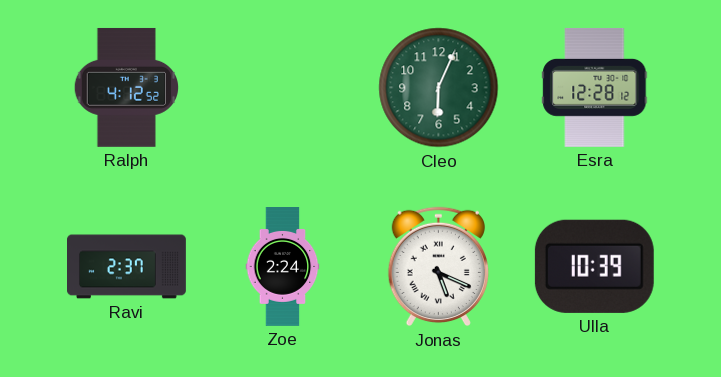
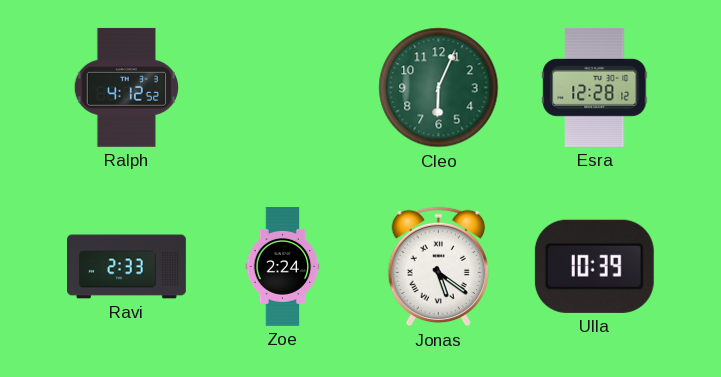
Ravi: 2:37 -> 2:33
Jonas: 5:19 -> 5:21
